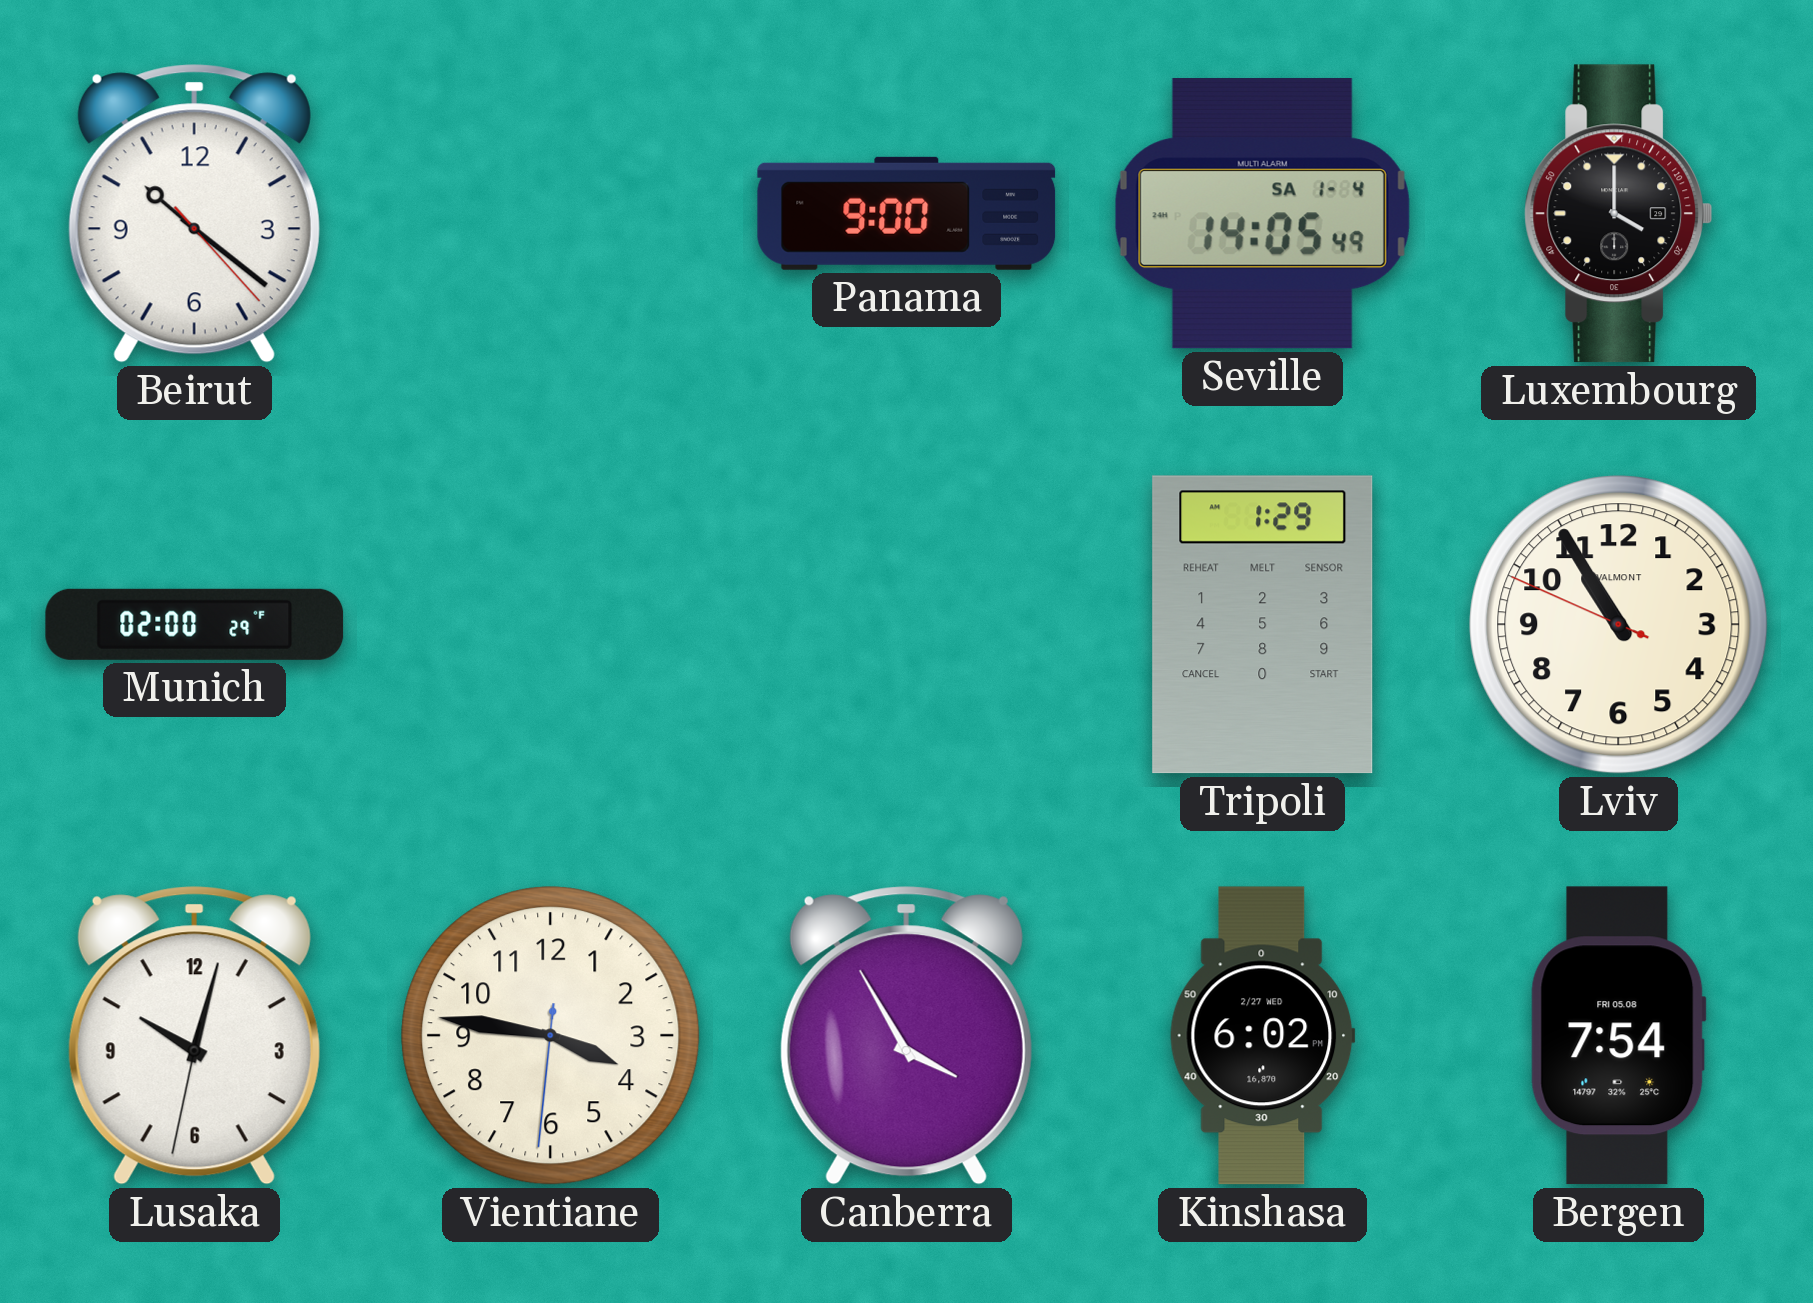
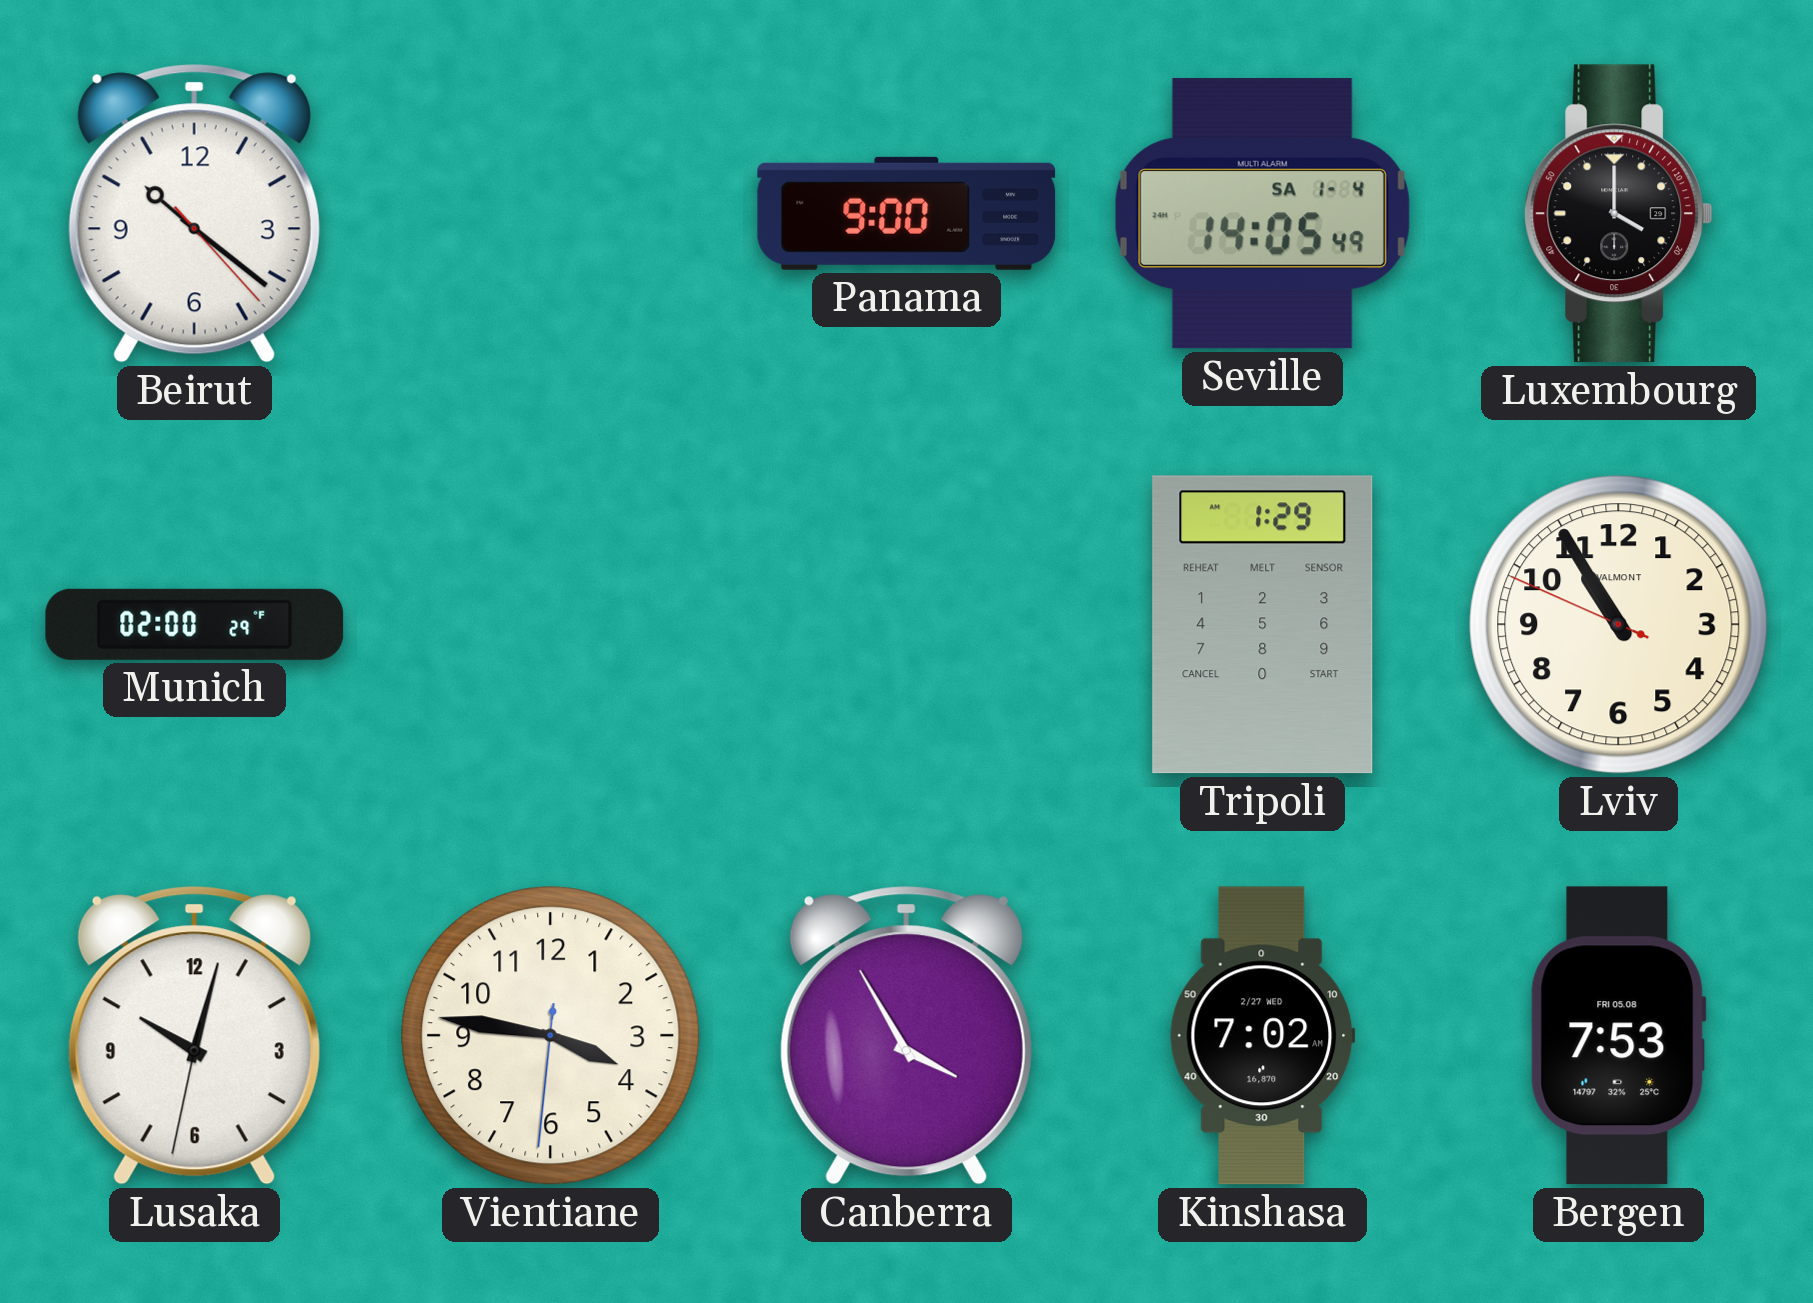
Kinshasa: 6:02 -> 7:02
Bergen: 7:54 -> 7:53
